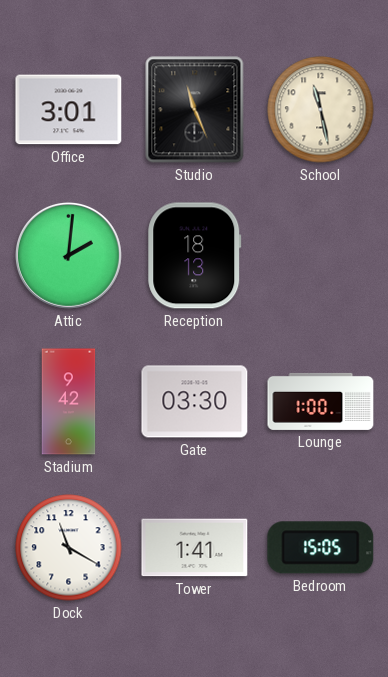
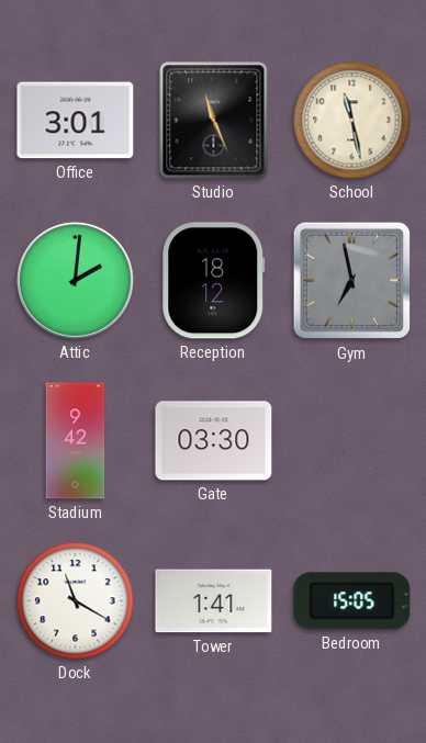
Reception: 18:13 -> 18:12
Gym: none -> 6:58
Lounge: 1:00 -> none
